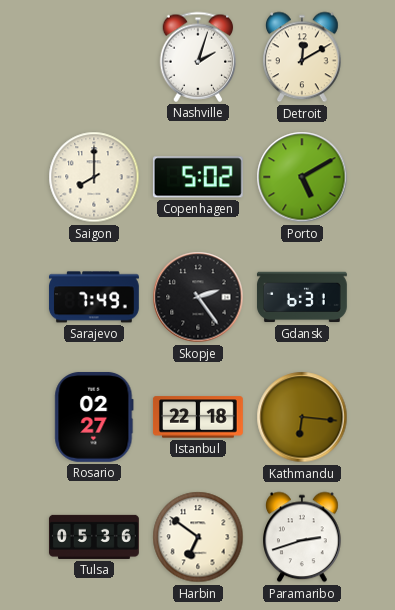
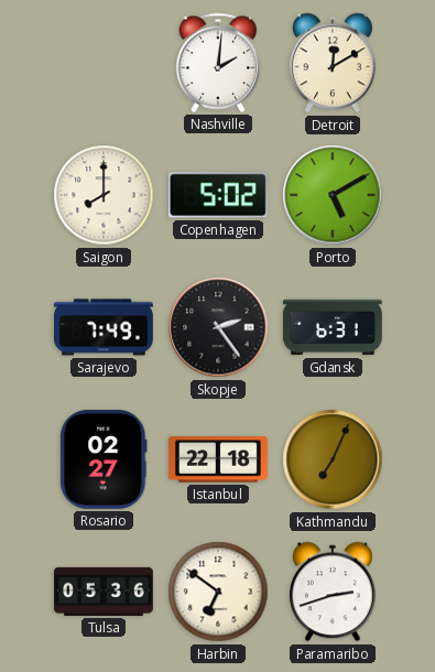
Nashville: 2:03 -> 2:01
Kathmandu: 6:16 -> 7:04
